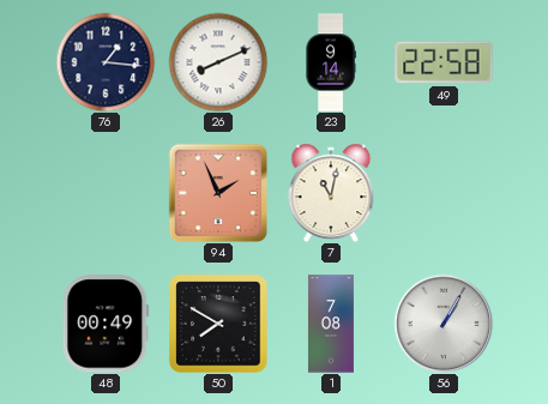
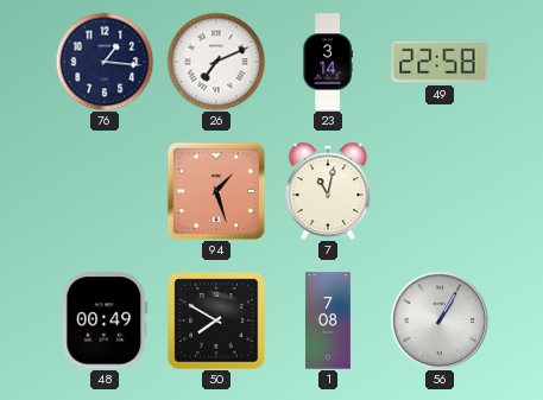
26: 8:11 -> 7:11
23: 9:14 -> 3:14
94: 1:56 -> 1:27
